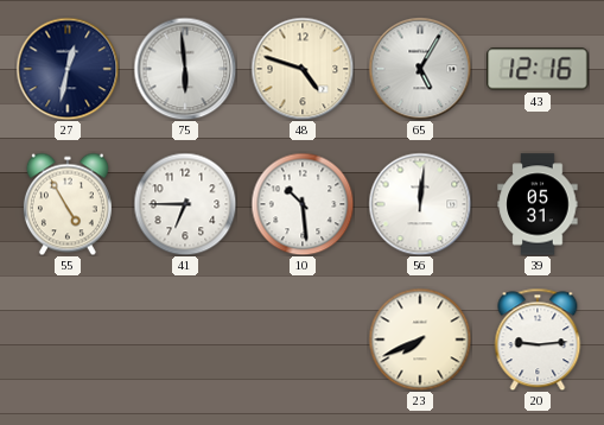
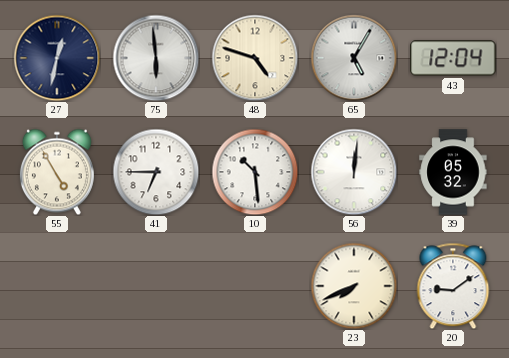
43: 12:16 -> 12:04
39: 05:31 -> 05:32
20: 9:14 -> 9:09
